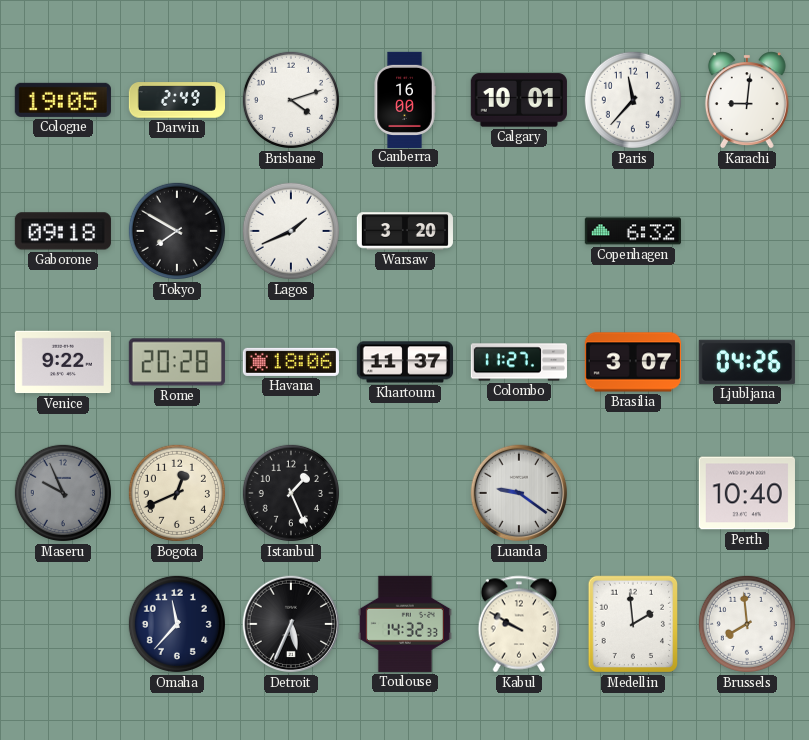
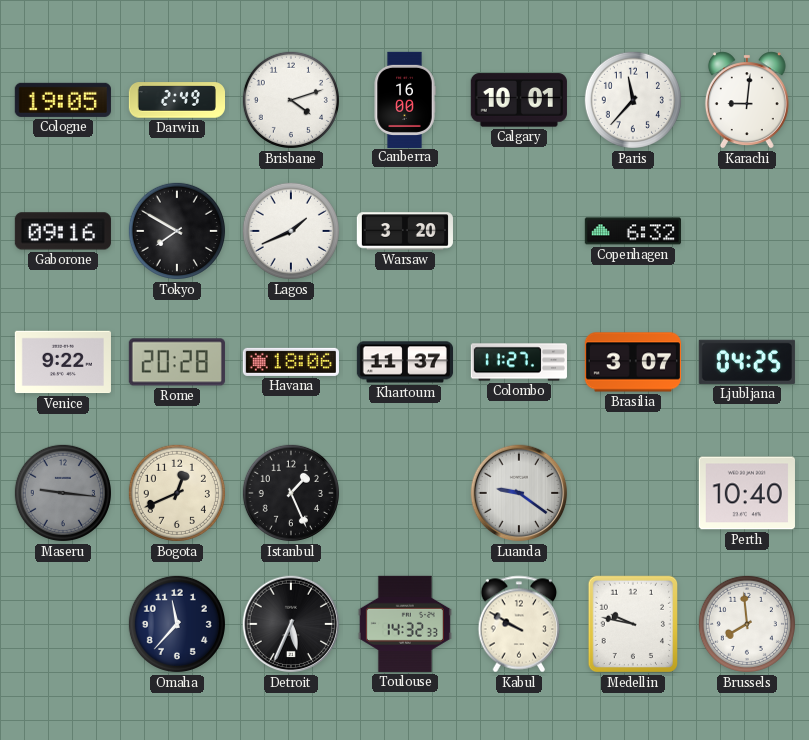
Gaborone: 09:18 -> 09:16
Ljubljana: 04:26 -> 04:25
Maseru: 9:56 -> 9:16
Medellin: 1:59 -> 9:47
